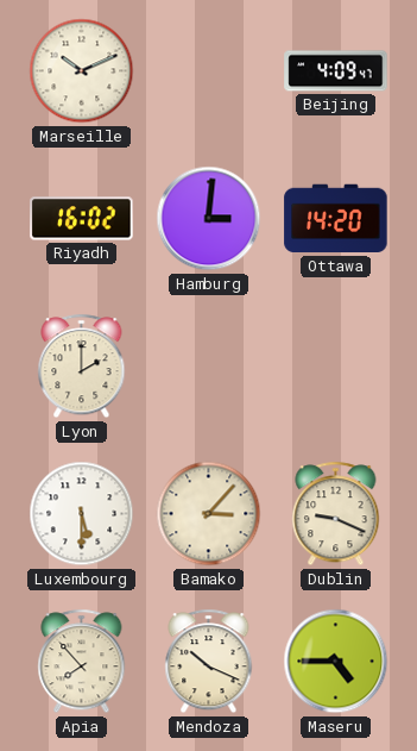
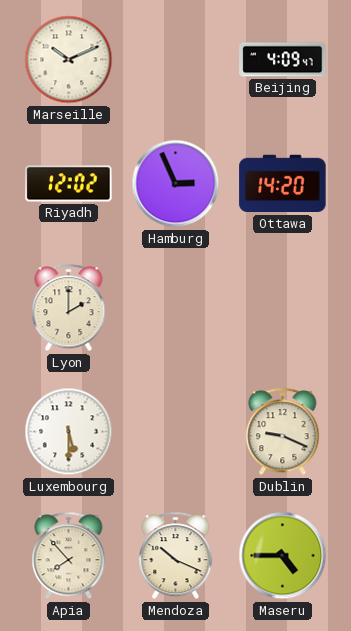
Riyadh: 16:02 -> 12:02
Hamburg: 3:01 -> 2:56
Bamako: 3:07 -> none
